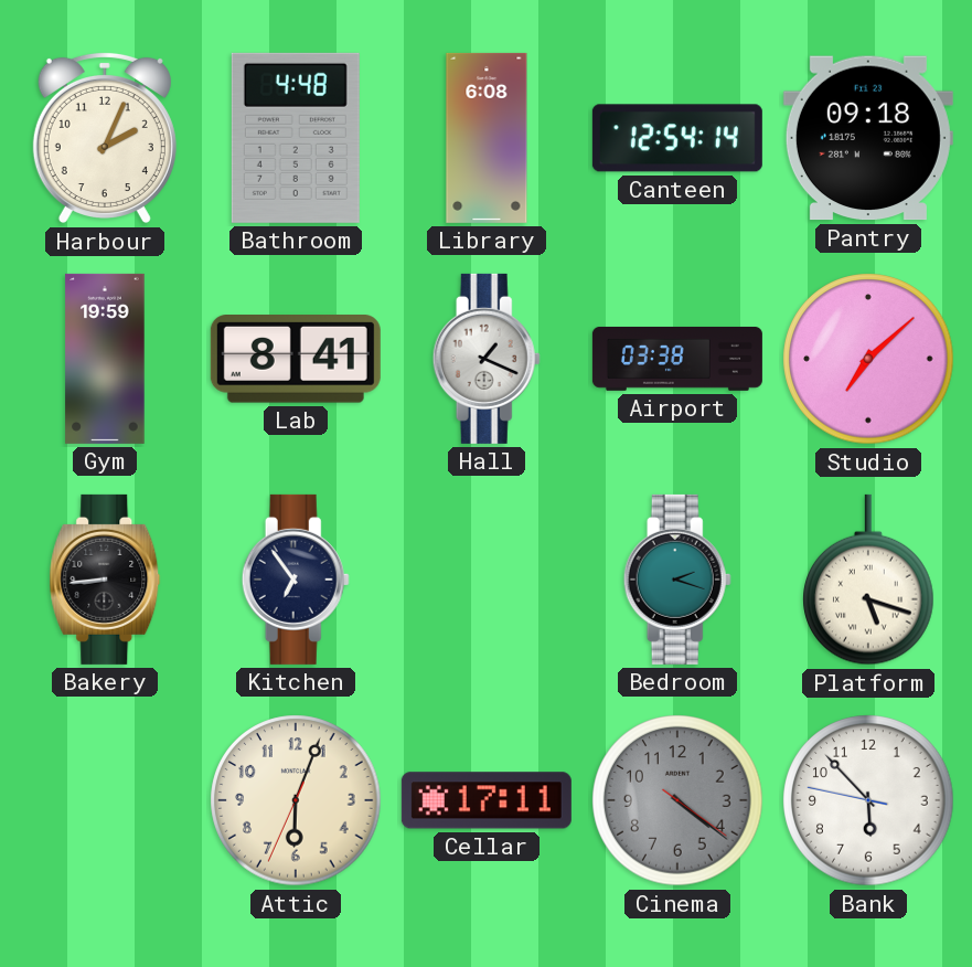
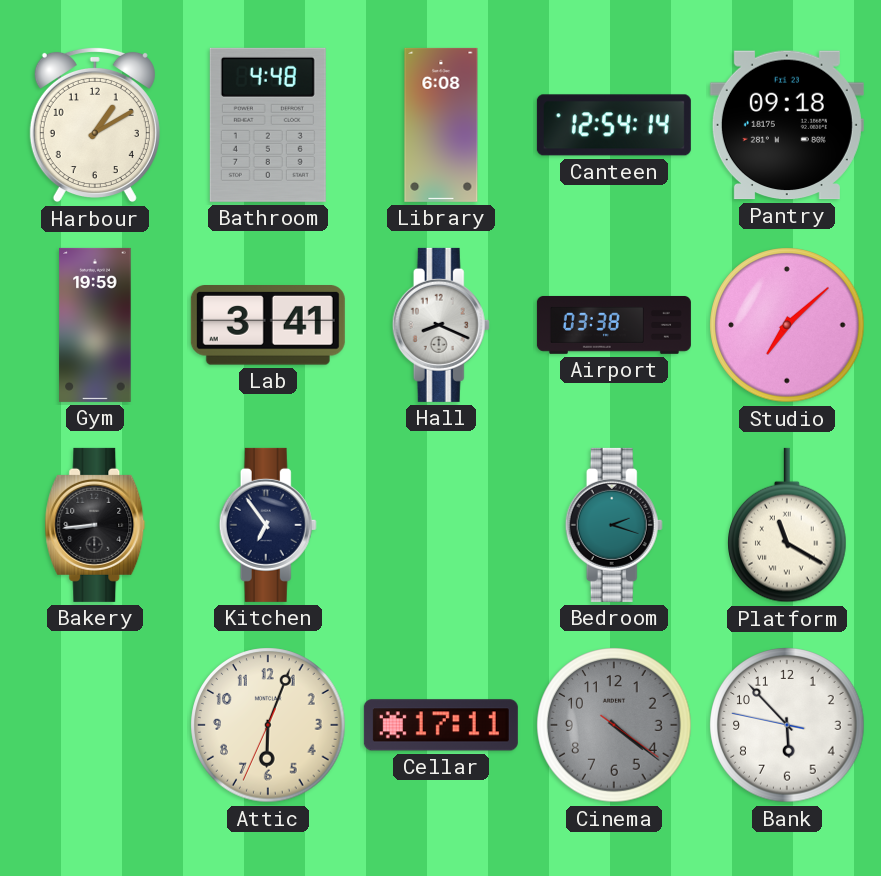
Harbour: 2:04 -> 1:10
Lab: 8:41 -> 3:41
Hall: 1:19 -> 8:19
Platform: 5:18 -> 11:20
